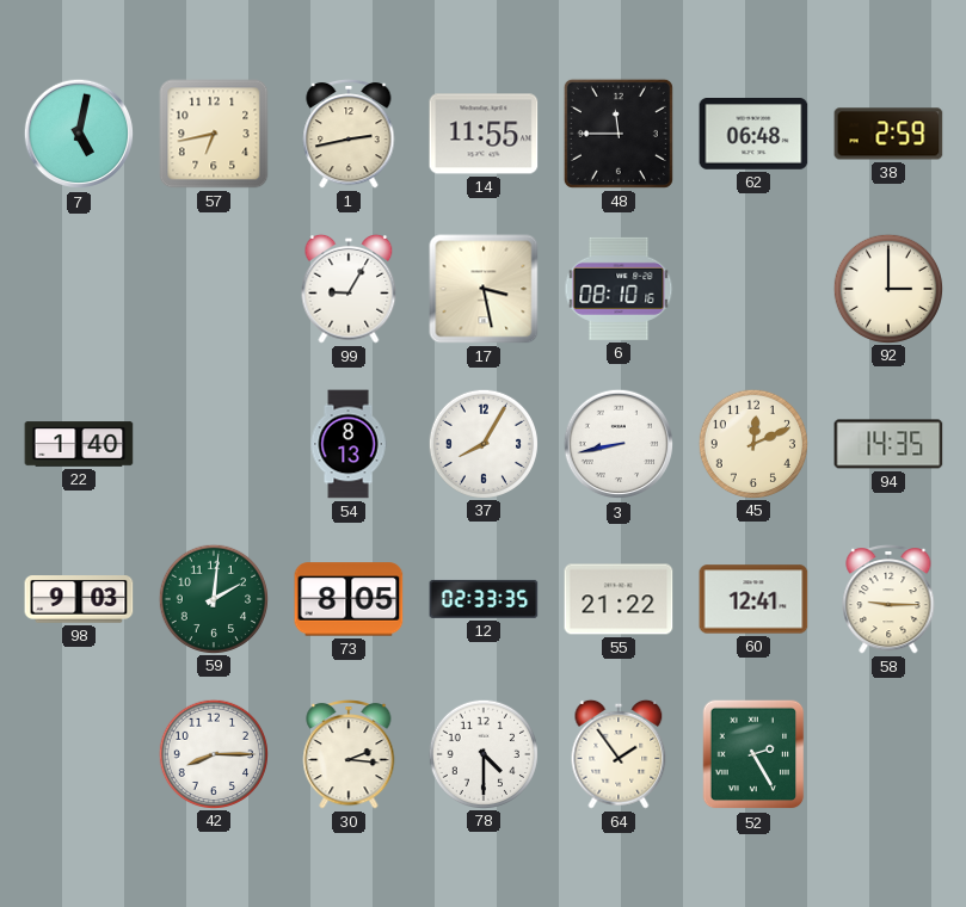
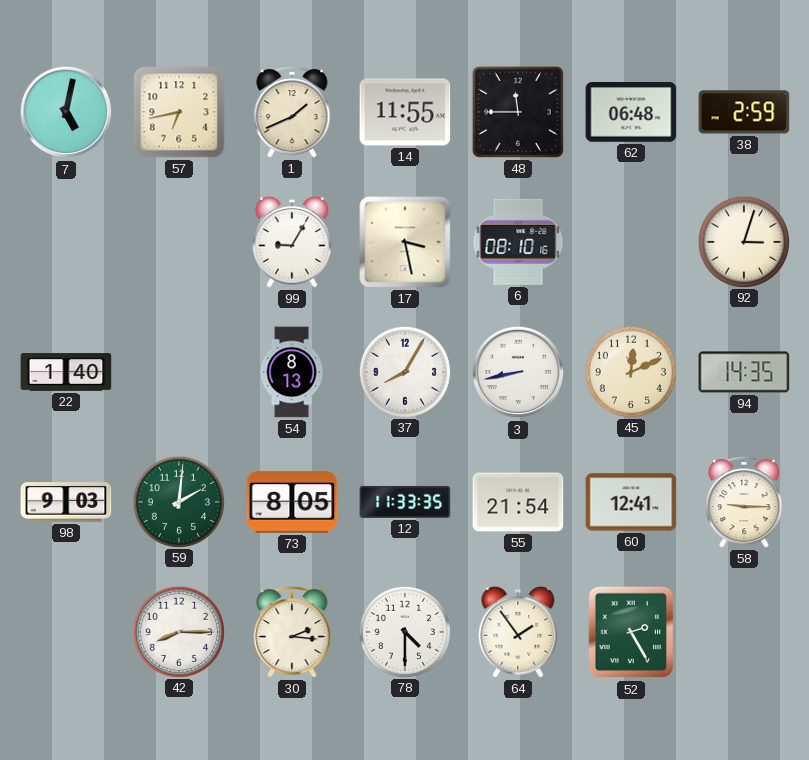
1: 2:43 -> 1:41
92: 3:00 -> 3:03
12: 02:33 -> 11:33
55: 21:22 -> 21:54
